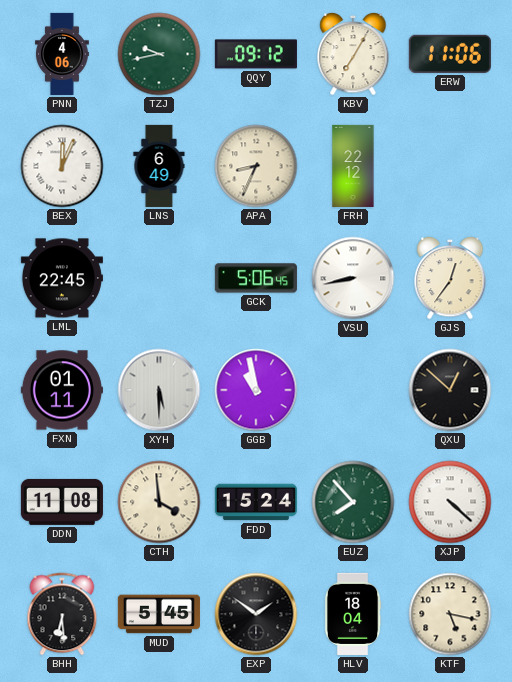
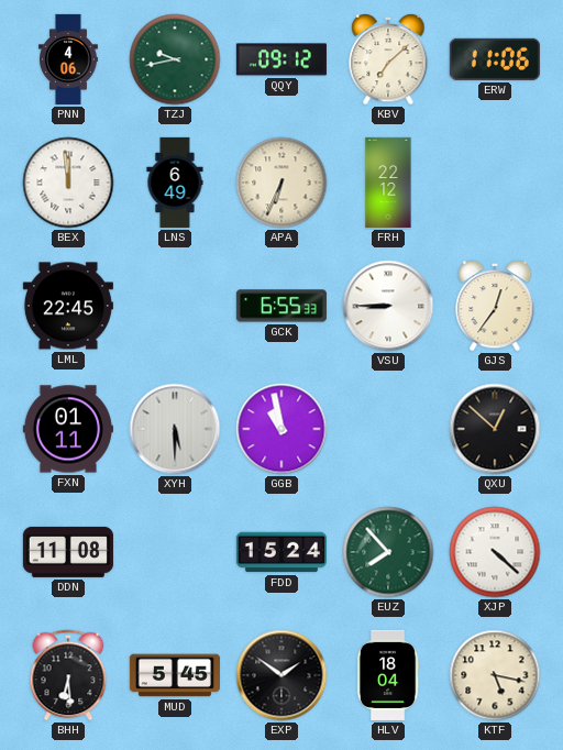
KBV: 7:05 -> 7:08
BEX: 12:04 -> 11:59
APA: 8:34 -> 6:34
GCK: 5:06 -> 6:55
VSU: 8:43 -> 8:45
CTH: 3:59 -> none
